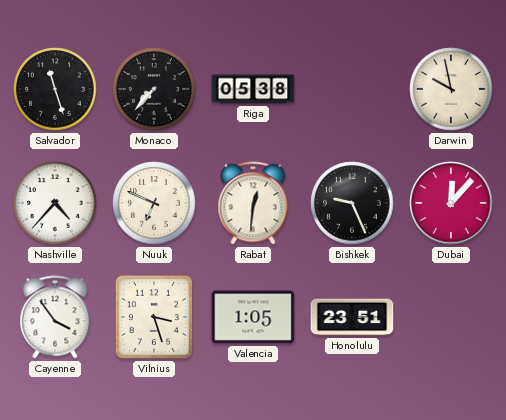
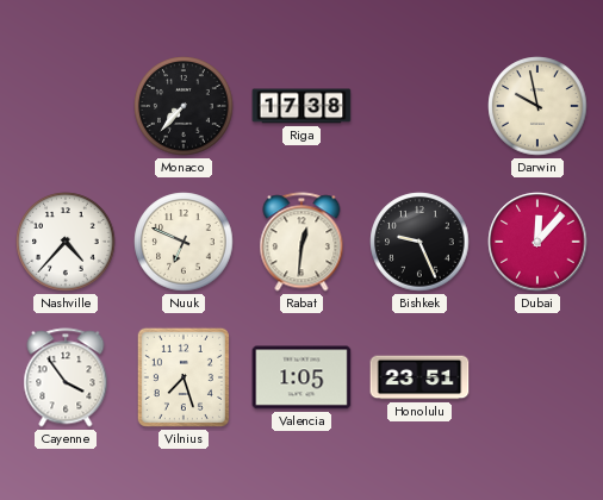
Salvador: 11:27 -> none
Riga: 05:38 -> 17:38
Vilnius: 3:27 -> 7:27
